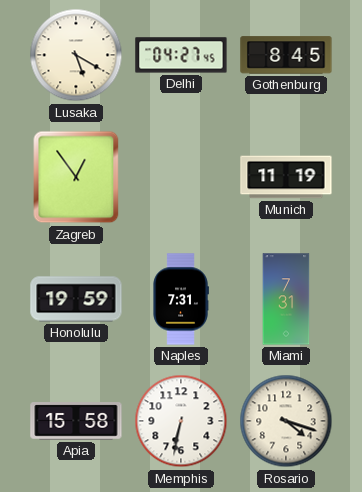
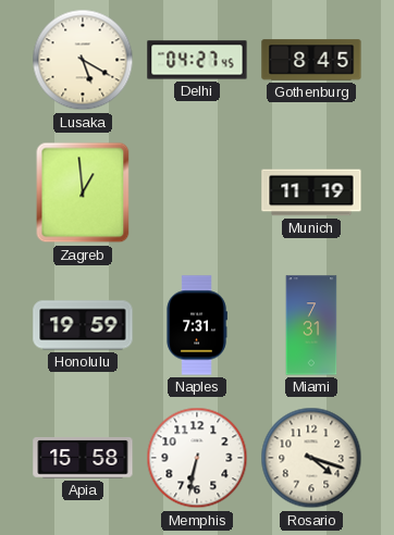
Zagreb: 12:54 -> 12:59
